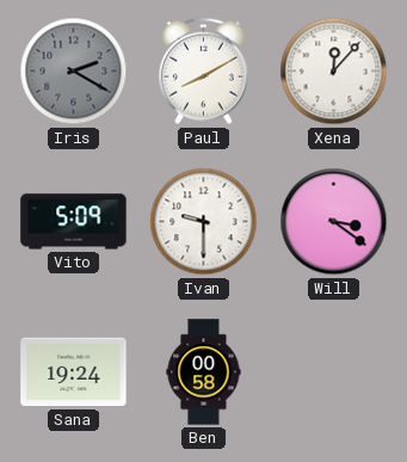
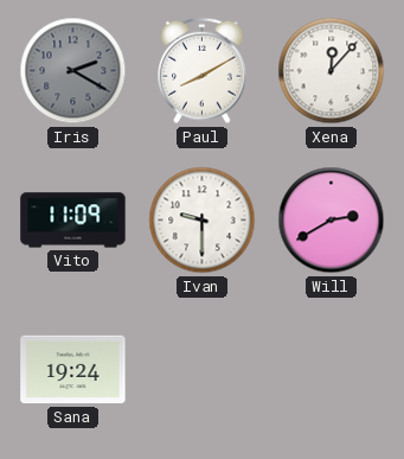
Vito: 5:09 -> 11:09
Will: 3:21 -> 2:40
Ben: 00:58 -> none
